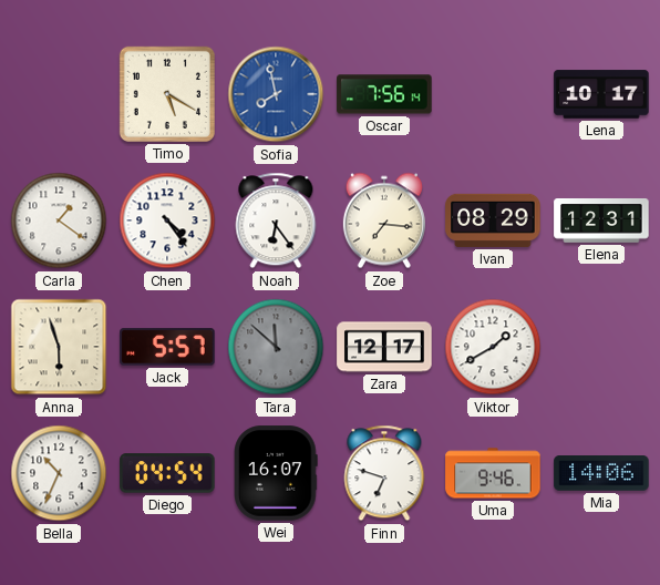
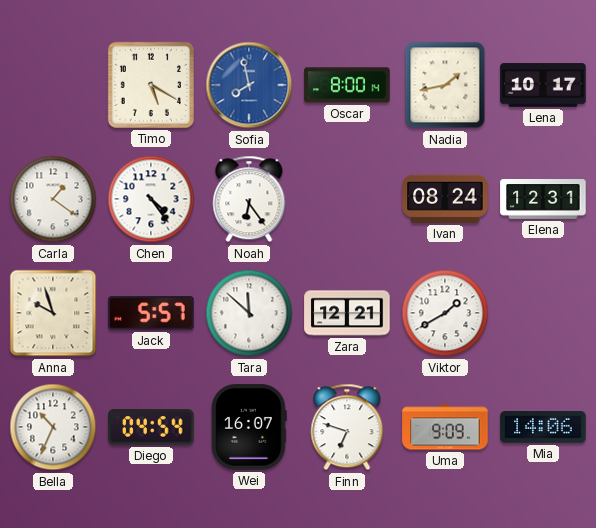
Oscar: 7:56 -> 8:00
Nadia: none -> 1:43
Zoe: 7:16 -> none
Ivan: 08:29 -> 08:24
Anna: 5:57 -> 9:57
Tara dial: grey -> white
Zara: 12:17 -> 12:21
Uma: 9:46 -> 9:09
